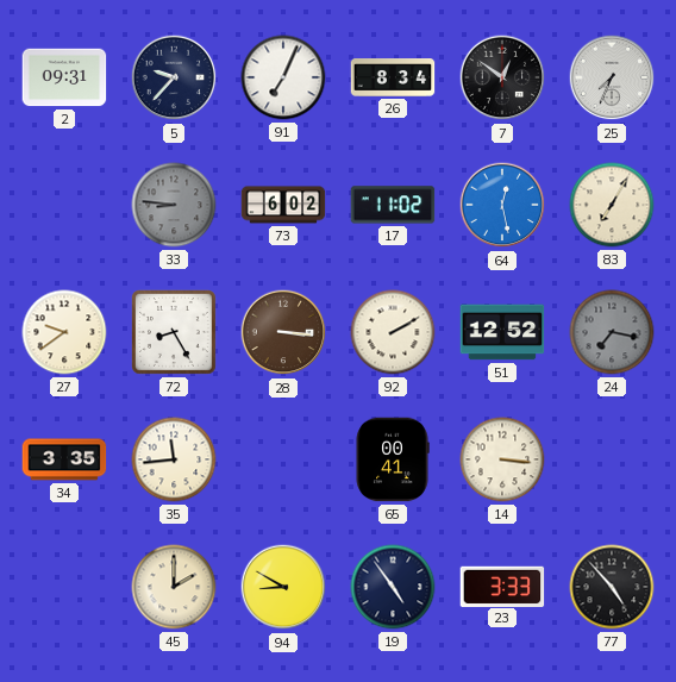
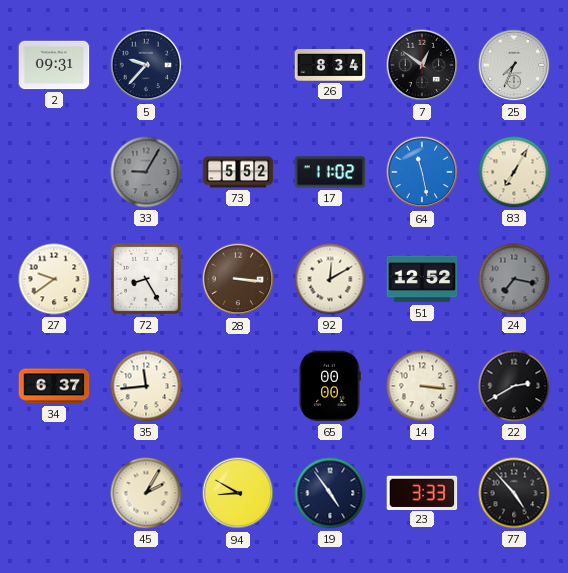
91: 7:04 -> none
33: 8:46 -> 9:05
73: 6:02 -> 5:52
64: 12:28 -> 11:28
92: 2:10 -> 12:10
34: 3:35 -> 6:37
65: 00:41 -> 00:00
22: none -> 2:40
45: 2:00 -> 2:05
